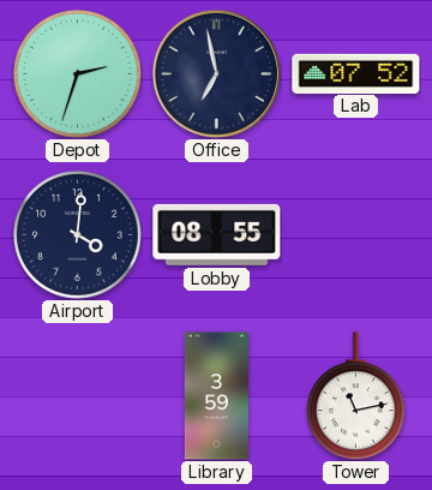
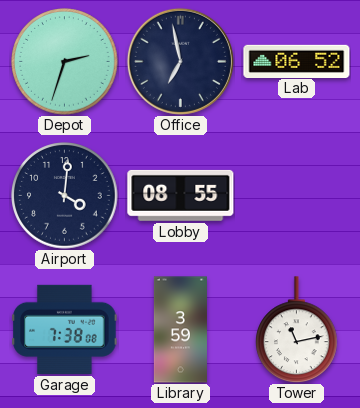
Lab: 07:52 -> 06:52
Garage: none -> 7:38
